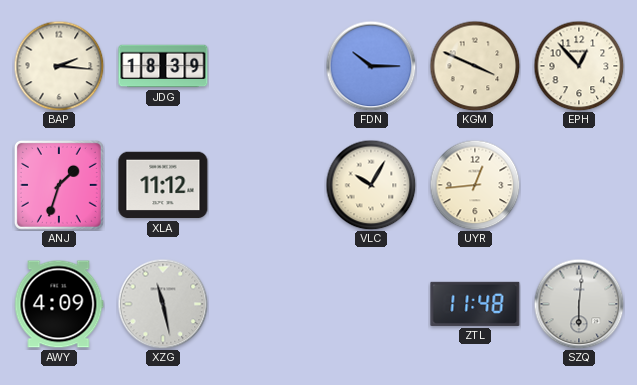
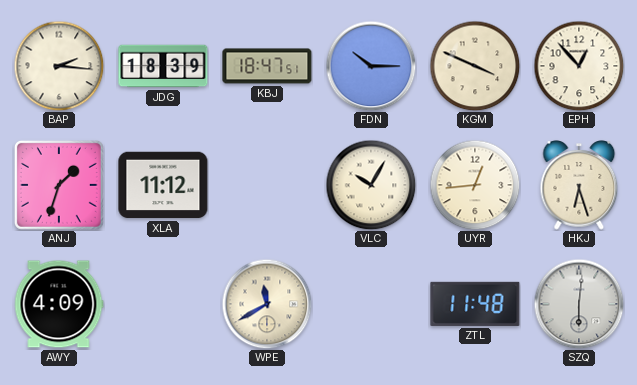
KBJ: none -> 18:47
HKJ: none -> 6:27
XZG: 11:28 -> none
WPE: none -> 11:40
